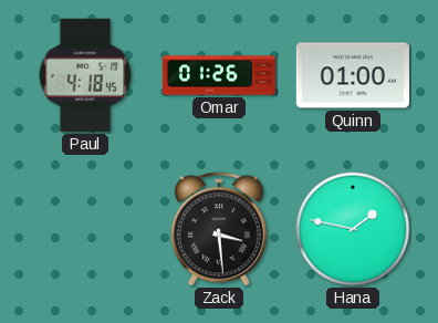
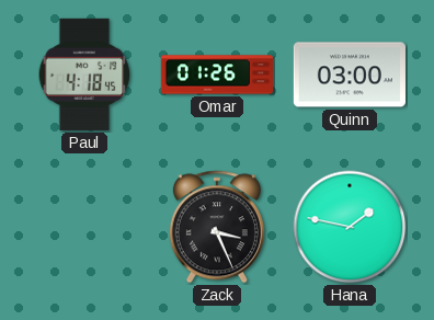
Quinn: 01:00 -> 03:00
Zack: 3:29 -> 3:26
